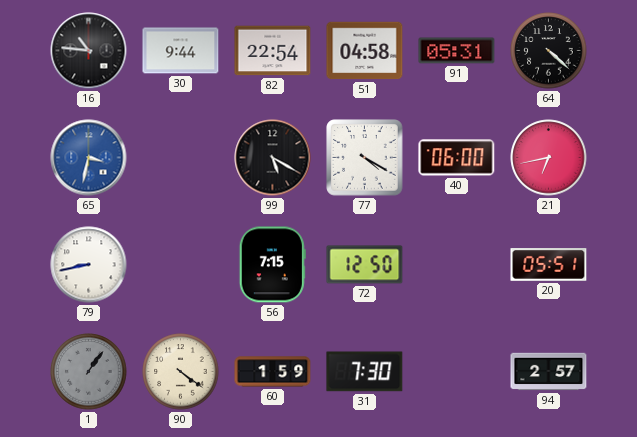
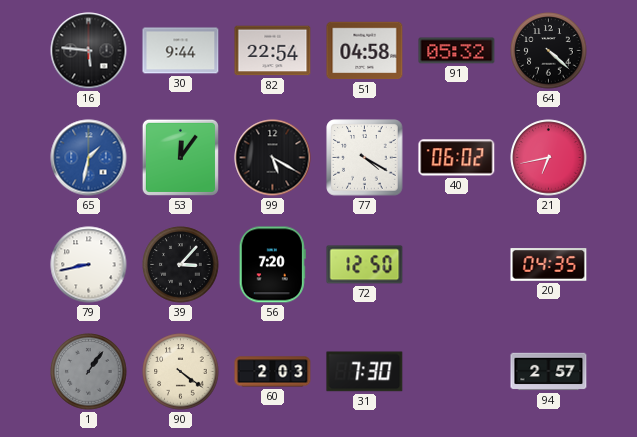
16: 10:46 -> 5:46
91: 05:31 -> 05:32
65: 3:32 -> 1:32
53: none -> 12:06
40: 06:00 -> 06:02
39: none -> 3:07
56: 7:15 -> 7:20
20: 05:51 -> 04:35
60: 1:59 -> 2:03
